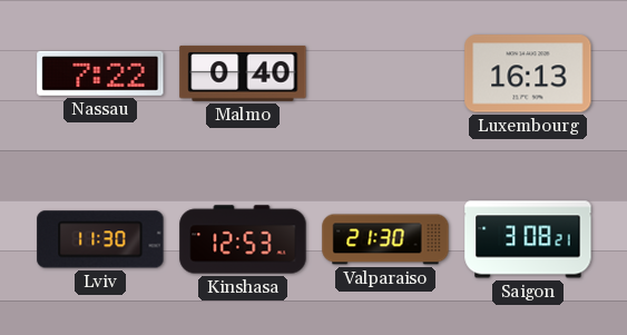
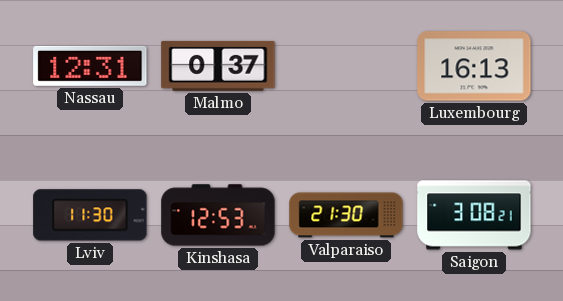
Nassau: 7:22 -> 12:31
Malmo: 0:40 -> 0:37
